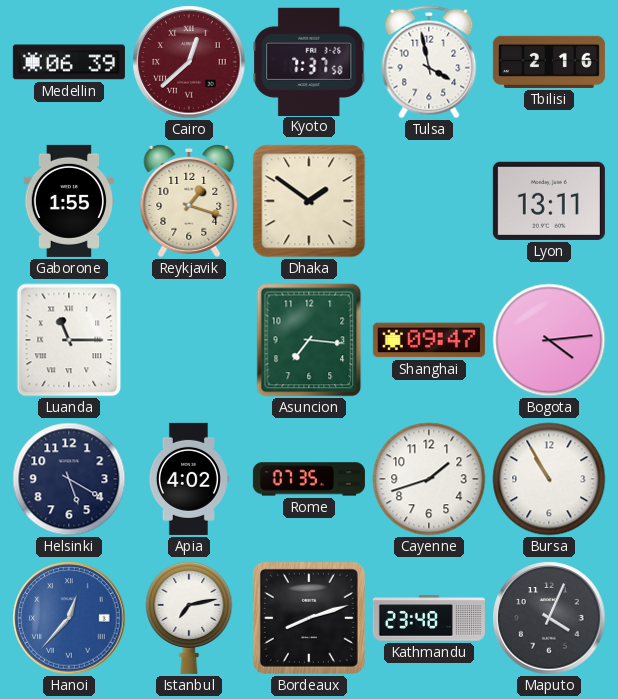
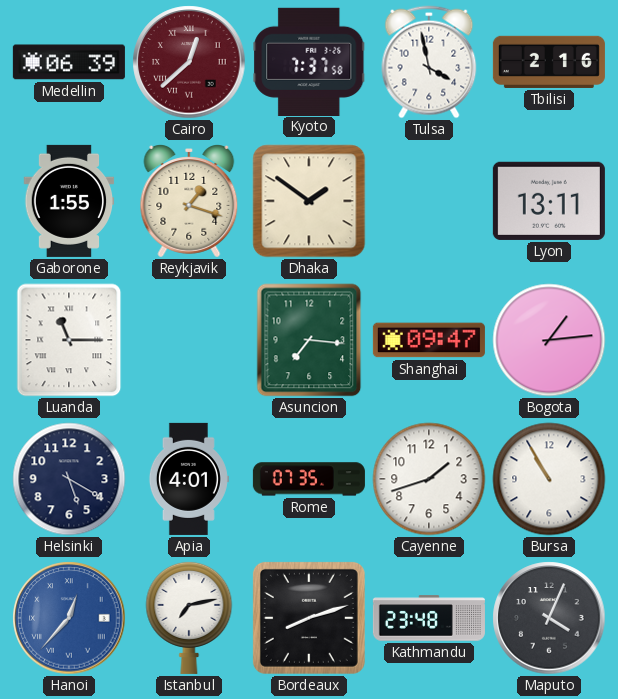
Bogota: 4:14 -> 1:14
Apia: 4:02 -> 4:01
